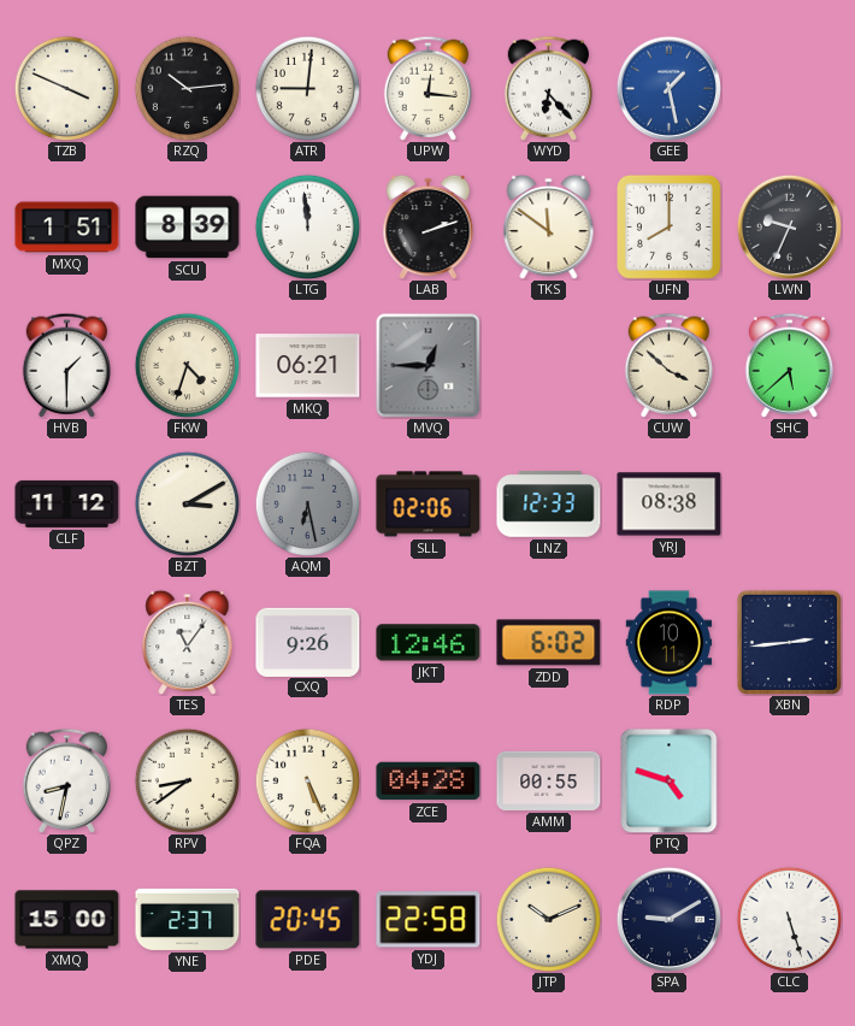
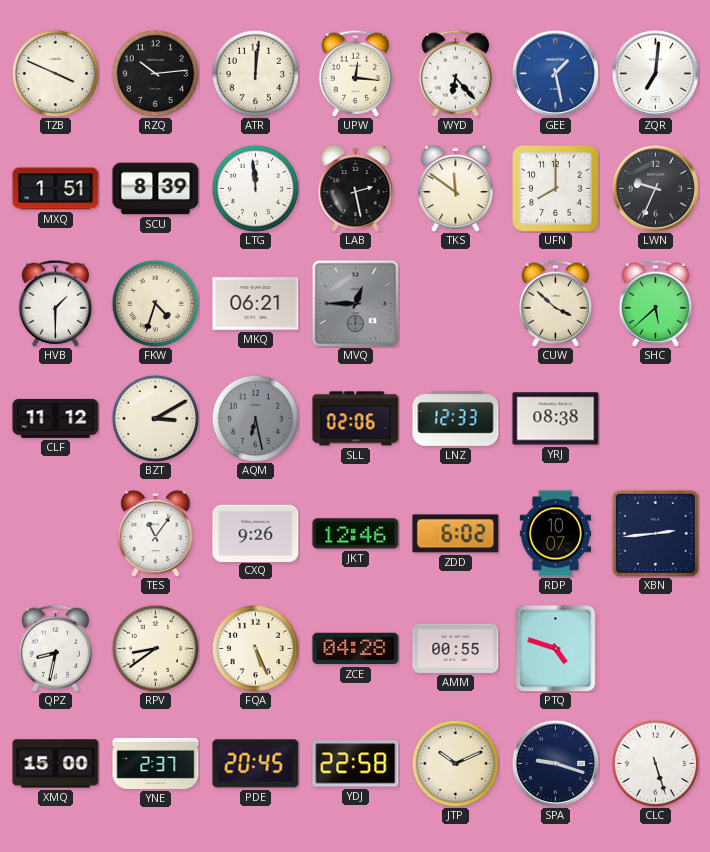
ATR: 9:01 -> 12:01
ZQR: none -> 7:01
LAB: 2:12 -> 2:28
RDP: 10:11 -> 10:07
SPA: 9:10 -> 9:18
